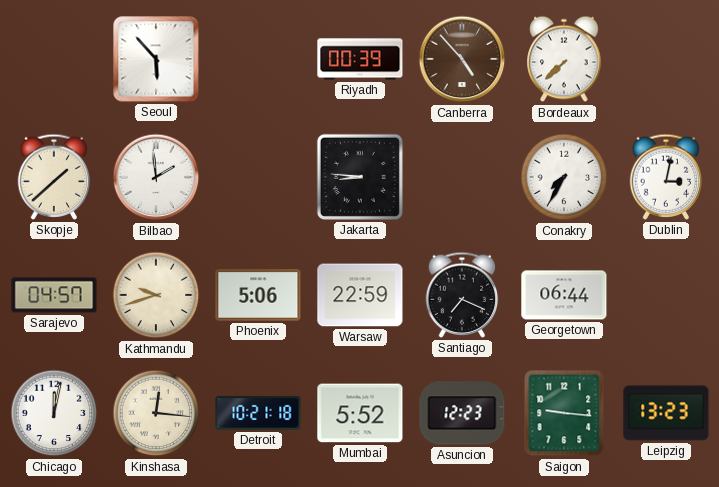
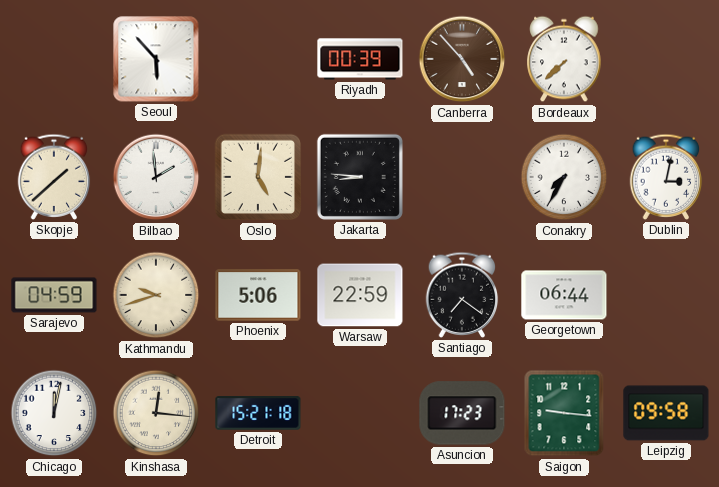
Oslo: none -> 5:01
Sarajevo: 04:57 -> 04:59
Santiago: 7:19 -> 7:21
Detroit: 10:21 -> 15:21
Mumbai: 5:52 -> none
Asuncion: 12:23 -> 17:23
Leipzig: 13:23 -> 09:58
